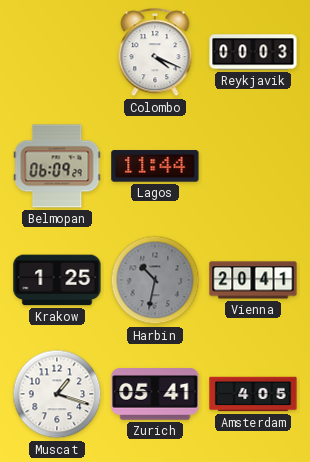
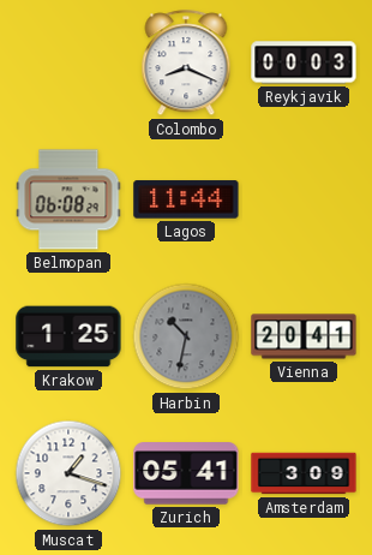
Colombo: 4:19 -> 8:19
Belmopan: 06:09 -> 06:08
Amsterdam: 4:05 -> 3:09
